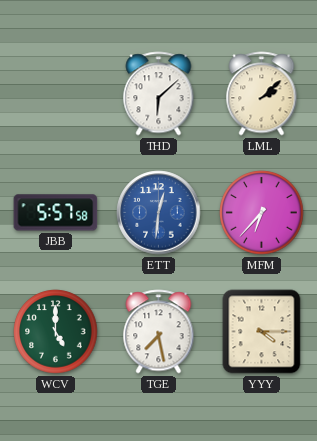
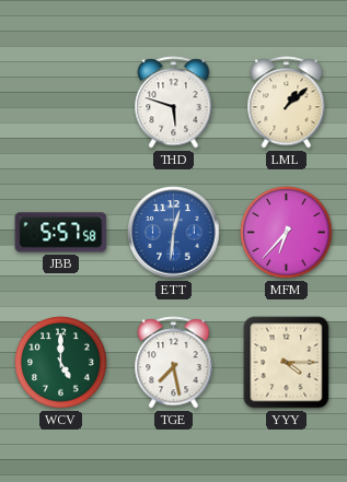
THD: 6:08 -> 5:48
LML: 2:08 -> 1:08
